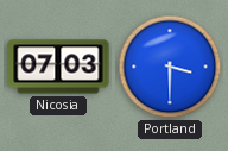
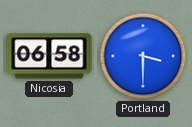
Nicosia: 07:03 -> 06:58
